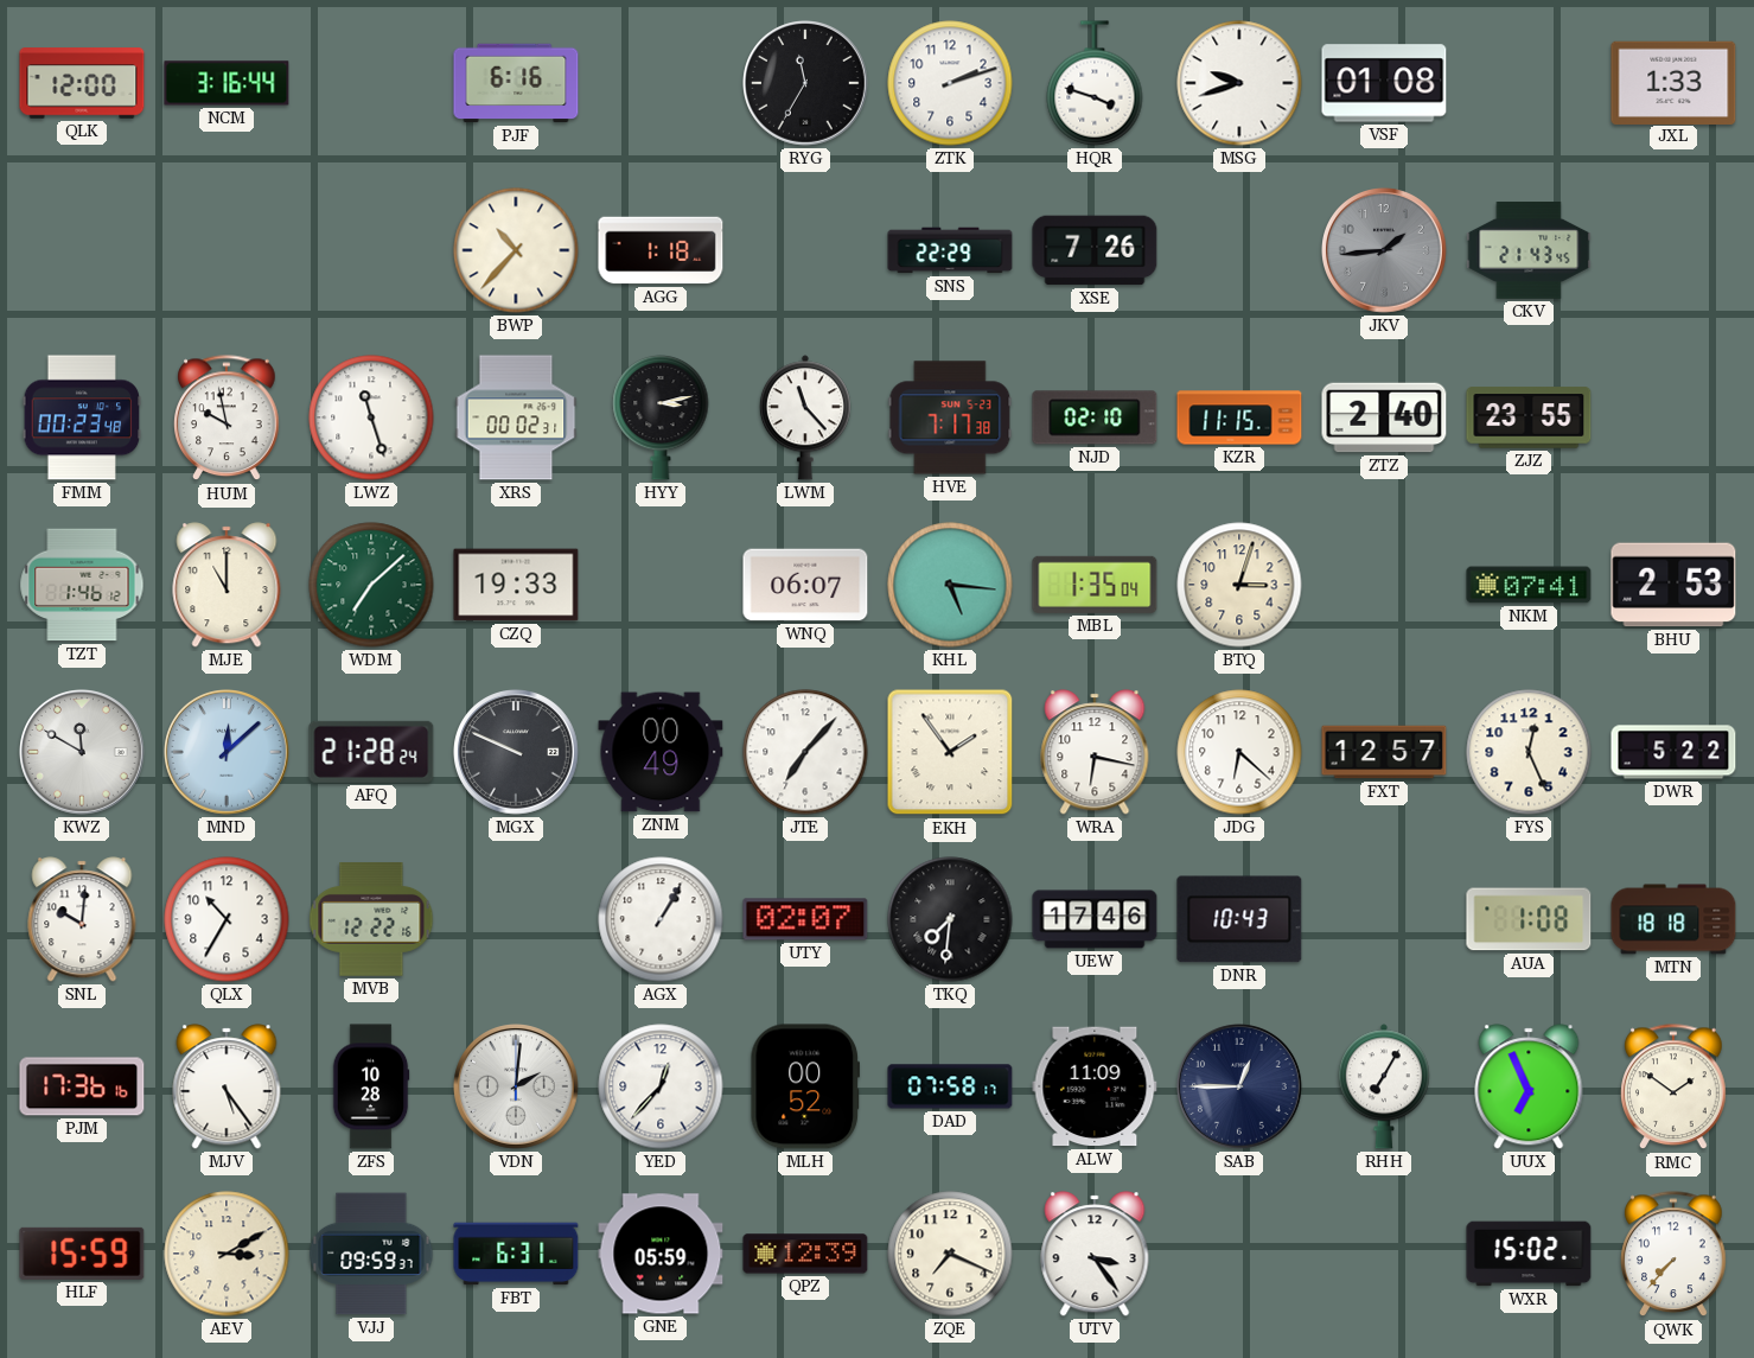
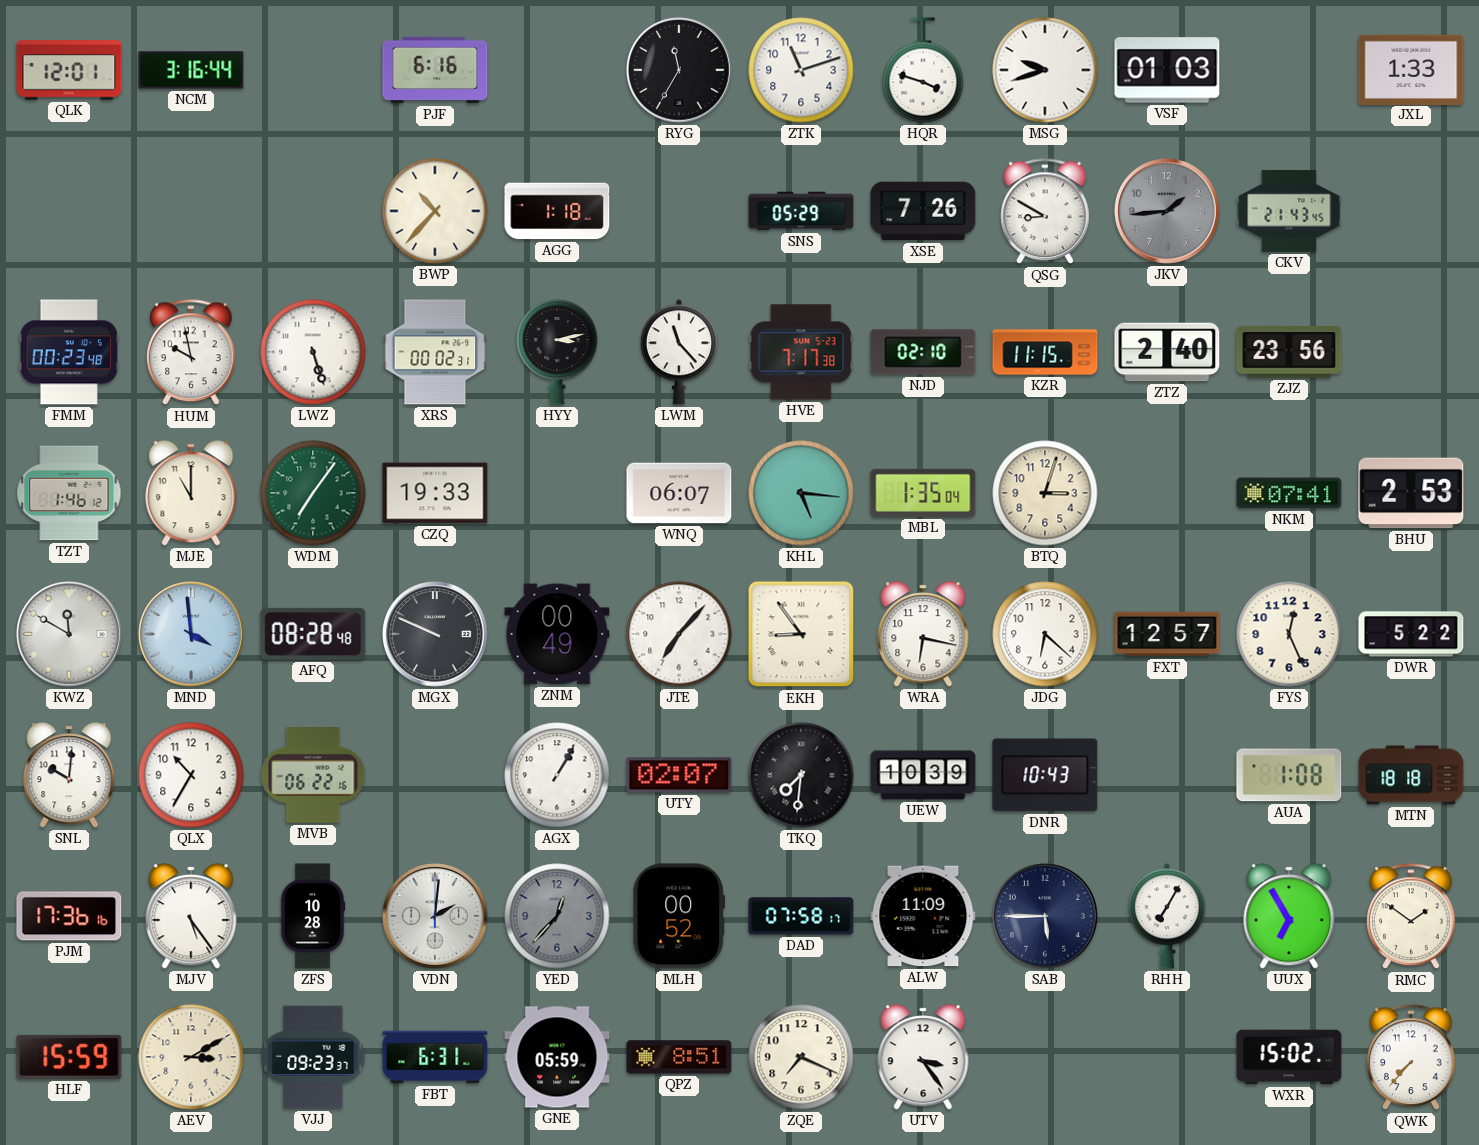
QLK: 12:00 -> 12:01
ZTK: 2:12 -> 11:12
VSF: 01:08 -> 01:03
SNS: 22:29 -> 05:29
QSG: none -> 8:50
LWZ: 11:27 -> 5:27
ZJZ: 23:55 -> 23:56
WDM: 7:08 -> 7:06
MND: 12:08 -> 3:59
AFQ: 21:28 -> 08:28
EKH: 1:54 -> 8:54
MVB: 12:22 -> 06:22
UEW: 17:46 -> 10:39
YED dial: white -> grey
SAB: 12:45 -> 5:45
UUX: 6:56 -> 6:55
VJJ: 09:59 -> 09:23
QPZ: 12:39 -> 8:51
